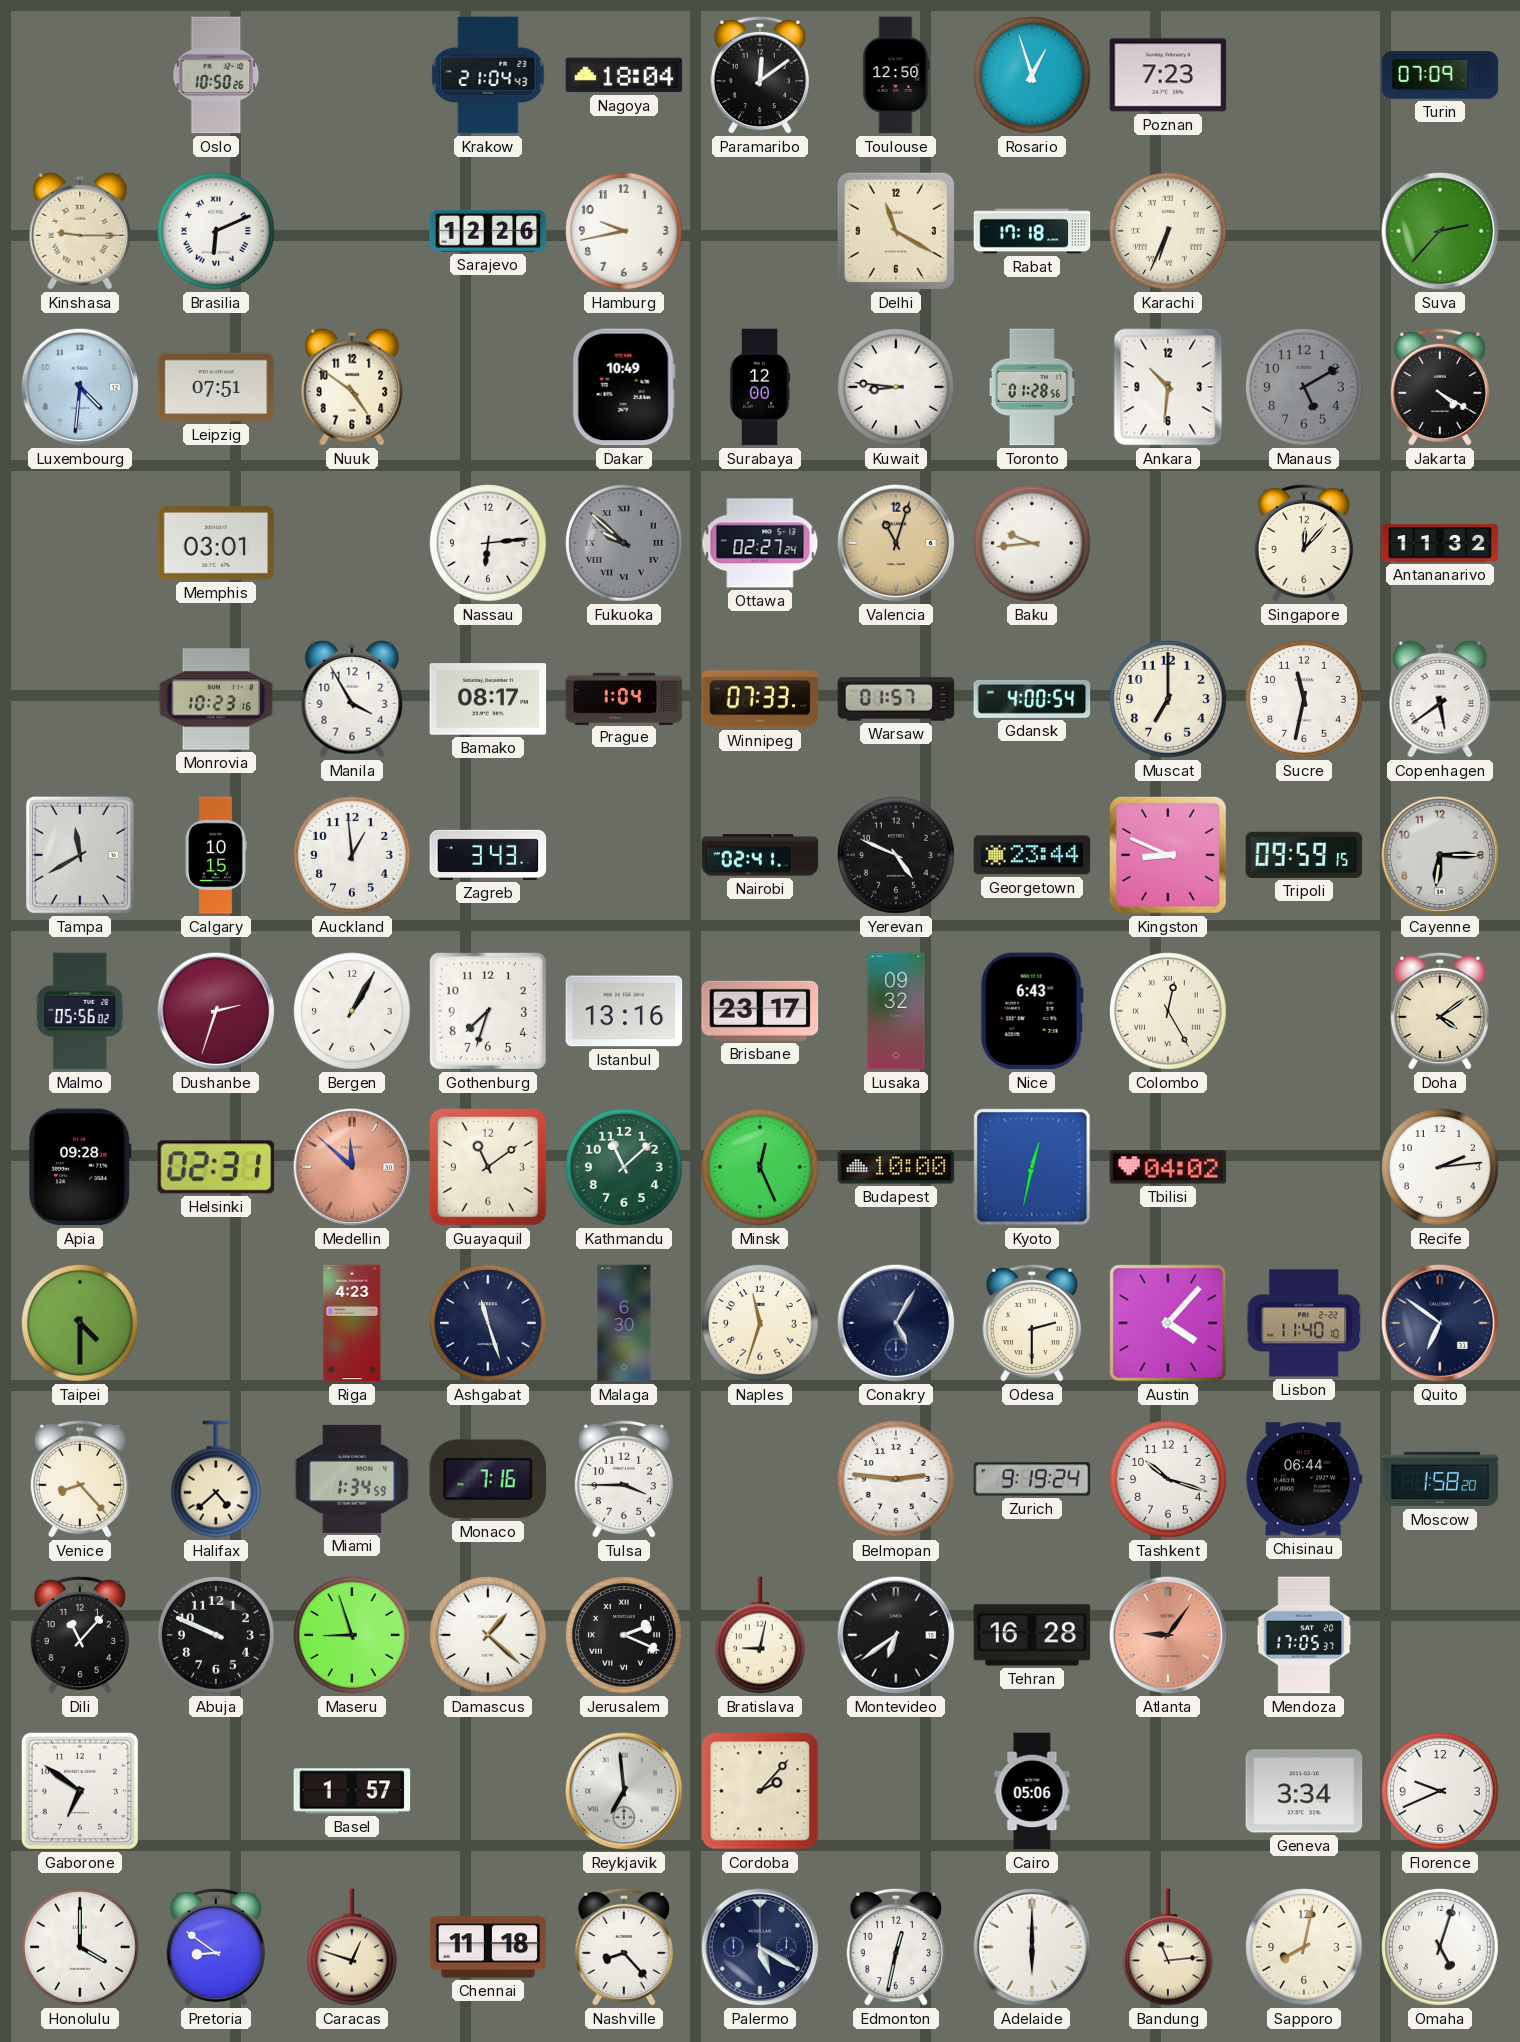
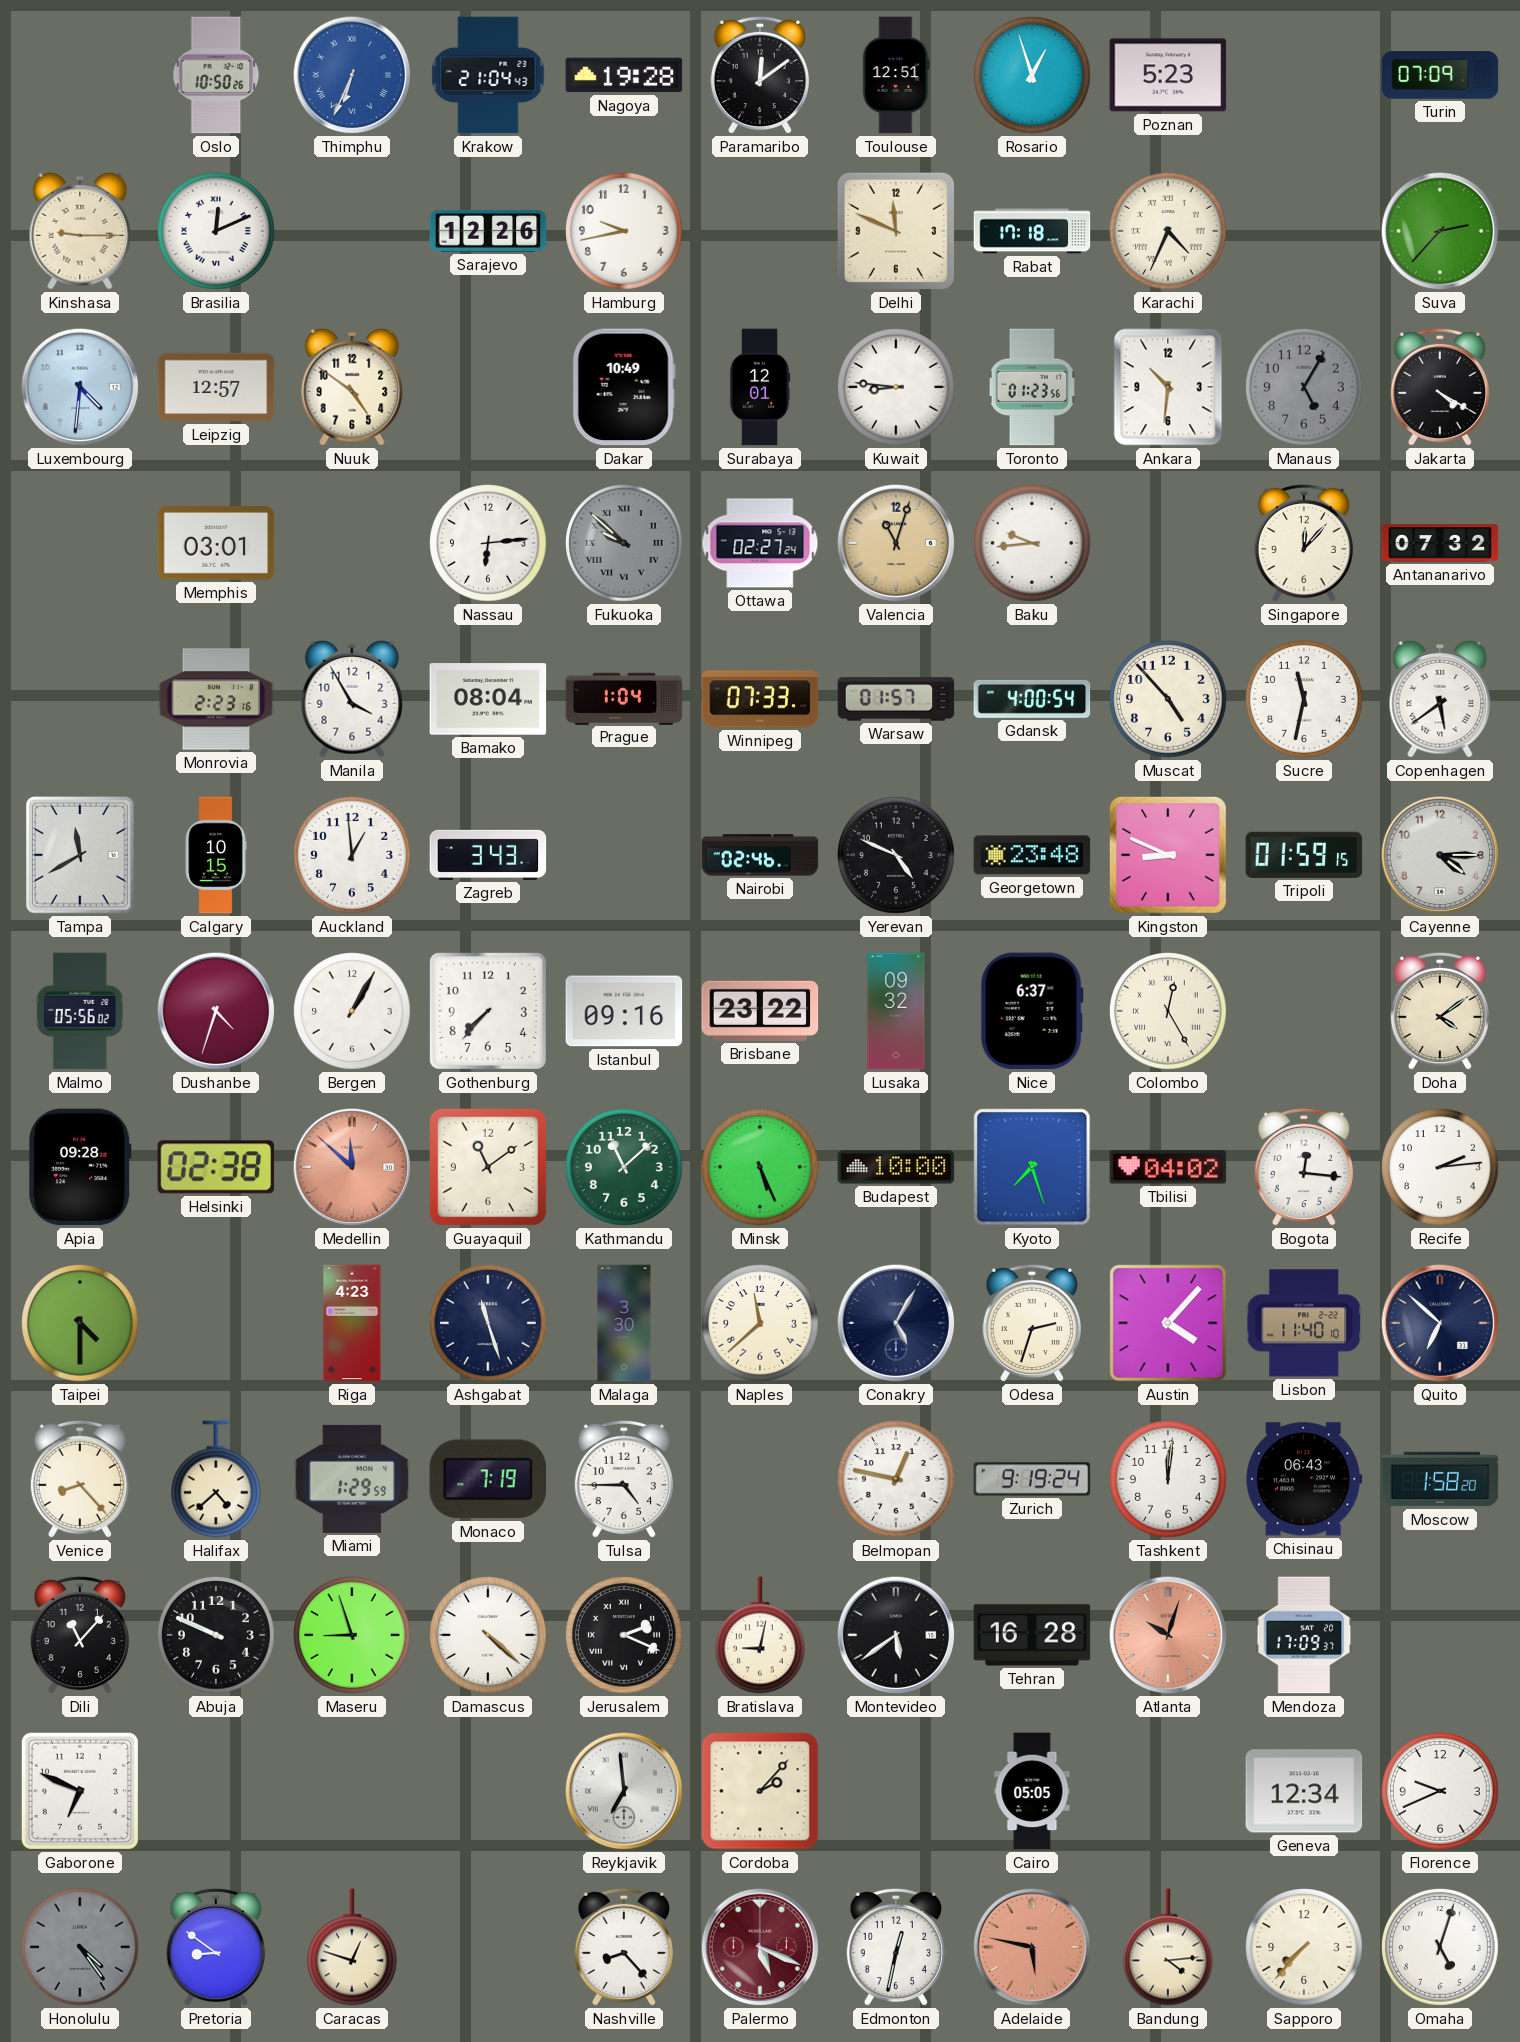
Thimphu: none -> 6:34
Nagoya: 18:04 -> 19:28
Toulouse: 12:50 -> 12:51
Poznan: 7:23 -> 5:23
Brasilia: 6:11 -> 12:11
Delhi: 11:20 -> 11:49
Karachi: 6:34 -> 4:34
Leipzig: 07:51 -> 12:57
Surabaya: 12:00 -> 12:01
Toronto: 01:28 -> 01:23
Manaus: 5:10 -> 5:05
Antananarivo: 11:32 -> 07:32
Monrovia: 10:23 -> 2:23
Bamako: 08:17 -> 08:04
Muscat: 7:00 -> 4:53
Nairobi: 02:41 -> 02:46
Georgetown: 23:44 -> 23:48
Tripoli: 09:59 -> 01:59
Cayenne: 6:15 -> 4:15
Dushanbe: 2:33 -> 4:33
Gothenburg: 7:33 -> 7:37
Istanbul: 13:16 -> 09:16
Brisbane: 23:17 -> 23:22
Nice: 6:43 -> 6:37
Helsinki: 02:31 -> 02:38
Minsk: 12:26 -> 5:26
Kyoto: 12:32 -> 7:27
Bogota: none -> 12:16
Malaga: 6:30 -> 3:30
Naples: 11:33 -> 11:38
Odesa: 2:30 -> 2:33
Quito: 6:51 -> 6:52
Miami: 1:34 -> 1:29
Monaco: 7:16 -> 7:19
Tulsa: 3:45 -> 4:45
Belmopan: 2:46 -> 12:47
Tashkent: 10:18 -> 12:01
Chisinau: 06:44 -> 06:43
Damascus: 1:22 -> 4:22
Montevideo: 6:39 -> 5:39
Atlanta: 9:06 -> 10:03
Mendoza: 17:05 -> 17:09
Gaborone: 6:51 -> 6:49
Basel: 1:57 -> none
Cairo: 05:06 -> 05:05
Geneva: 3:34 -> 12:34
Honolulu: 4:00 -> 4:24
Honolulu dial: white -> grey
Chennai: 11:18 -> none
Palermo: 5:20 -> 5:19
Palermo dial: navy -> burgundy
Adelaide: 6:00 -> 5:47
Adelaide dial: white -> salmon
Bandung: 11:14 -> 4:14
Sapporo: 8:02 -> 7:37
